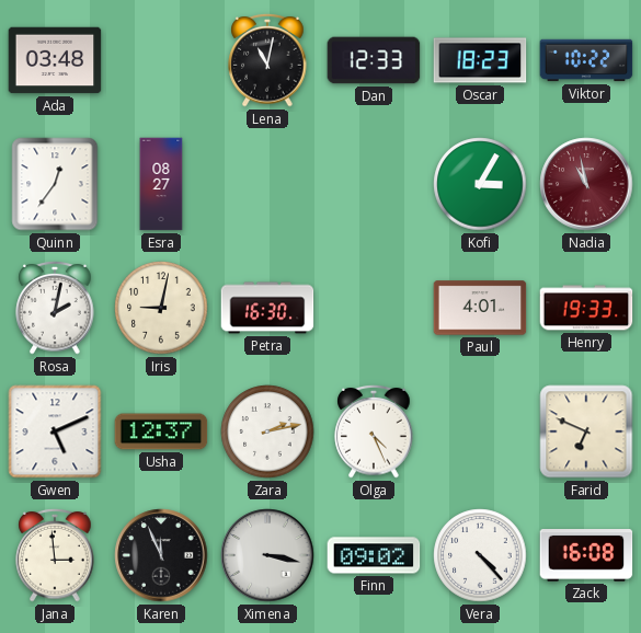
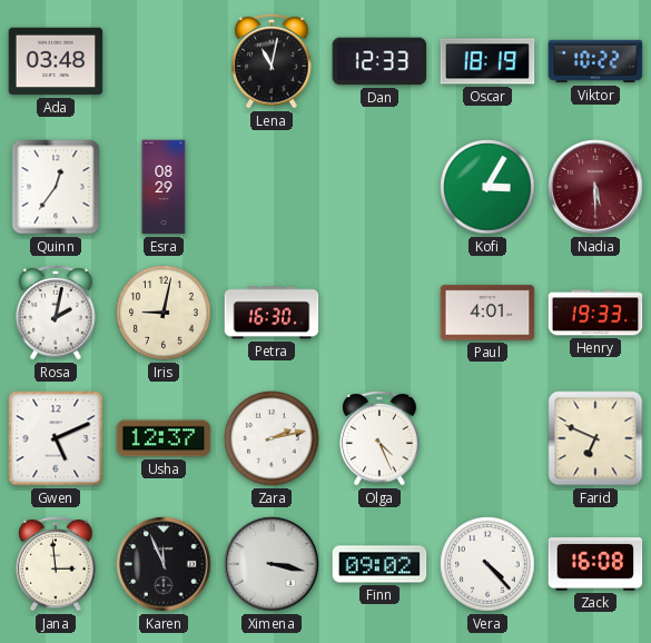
Oscar: 18:23 -> 18:19
Esra: 08:27 -> 08:29
Nadia: 10:58 -> 5:30
